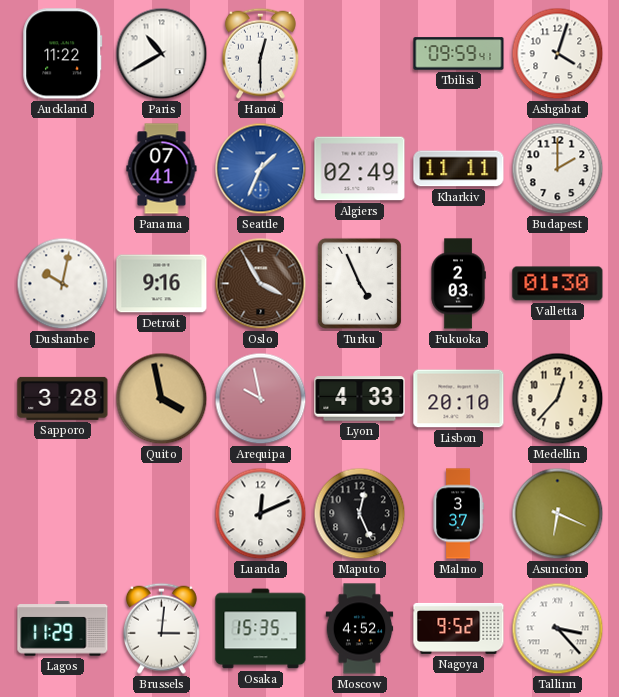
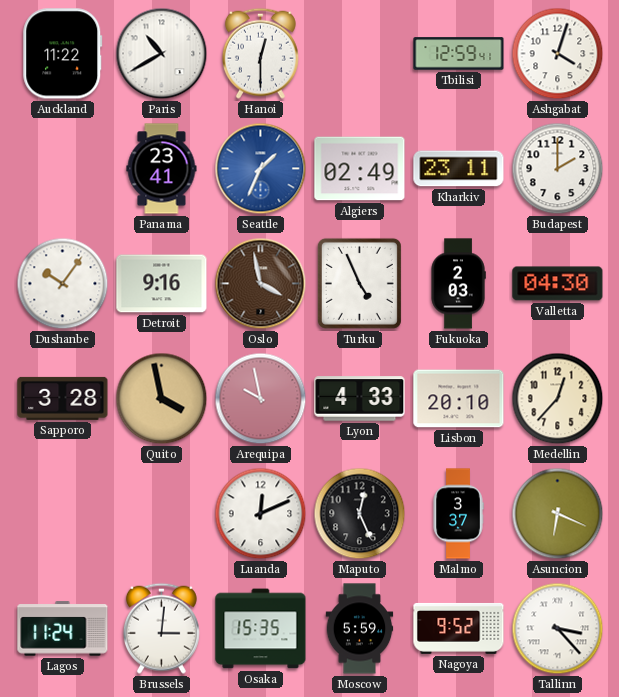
Tbilisi: 09:59 -> 12:59
Panama: 07:41 -> 23:41
Kharkiv: 11:11 -> 23:11
Dushanbe: 10:02 -> 10:06
Oslo: 3:55 -> 3:58
Valletta: 01:30 -> 04:30
Lagos: 11:29 -> 11:24
Moscow: 4:52 -> 5:59
